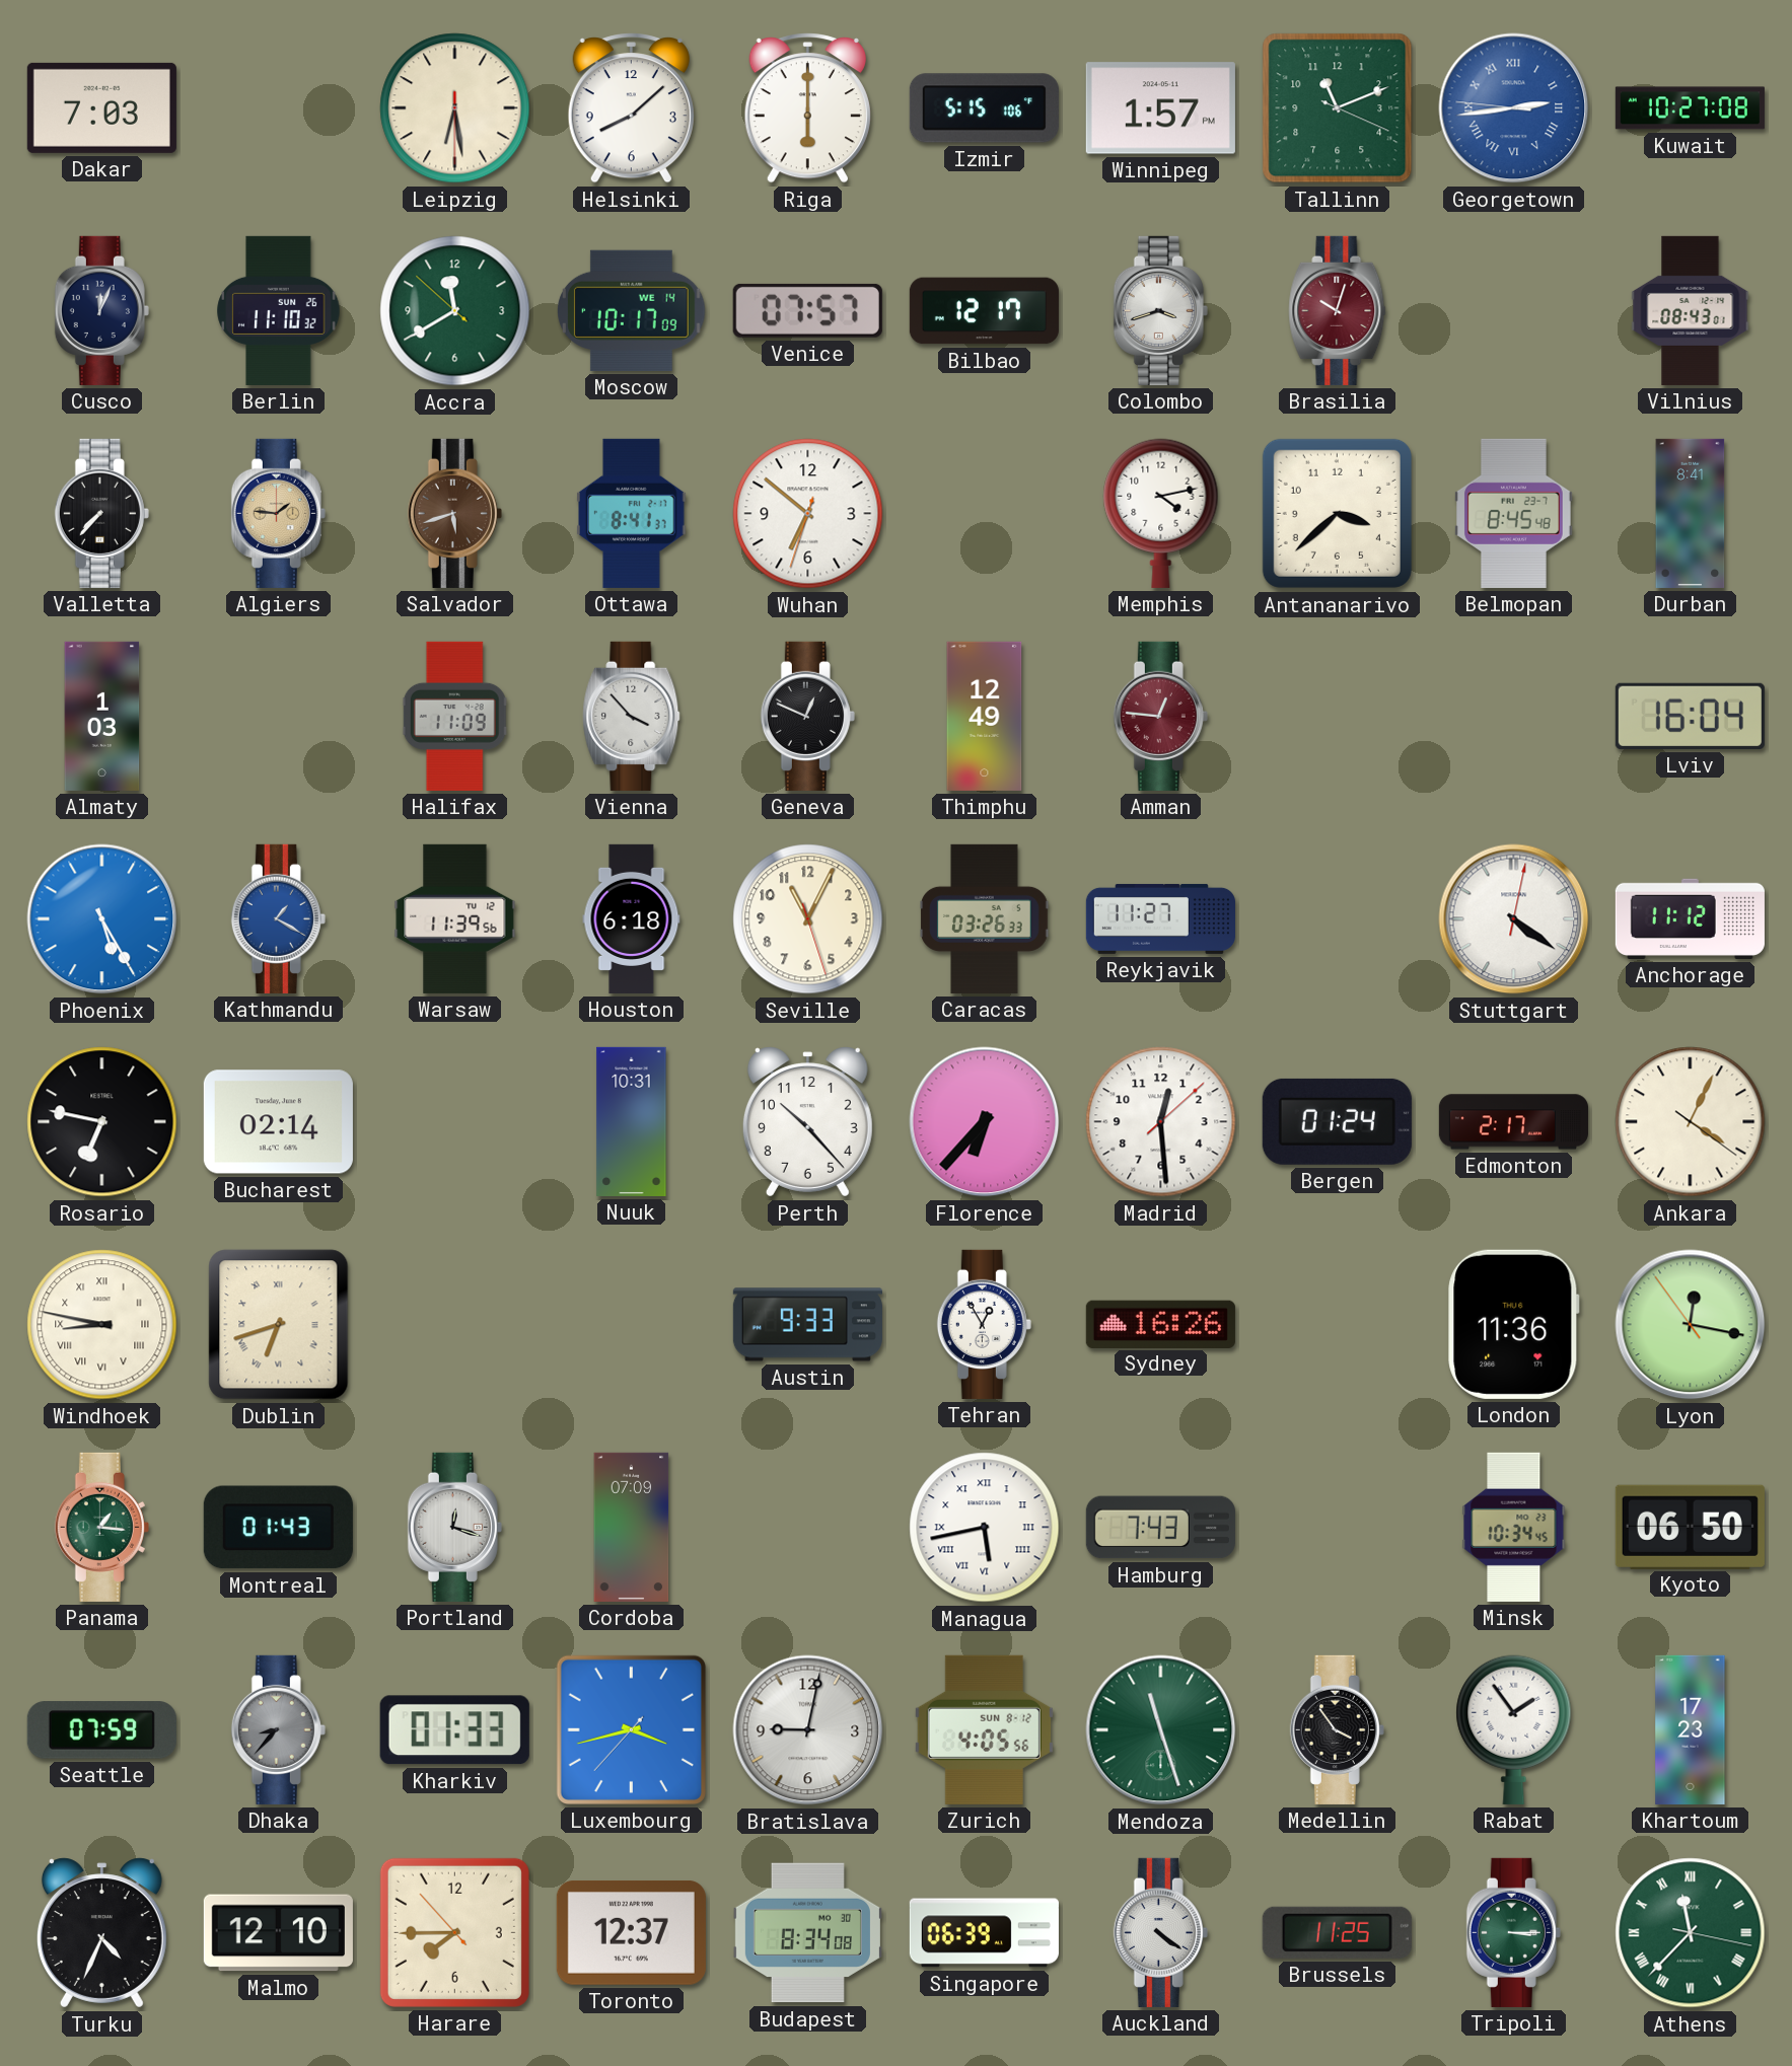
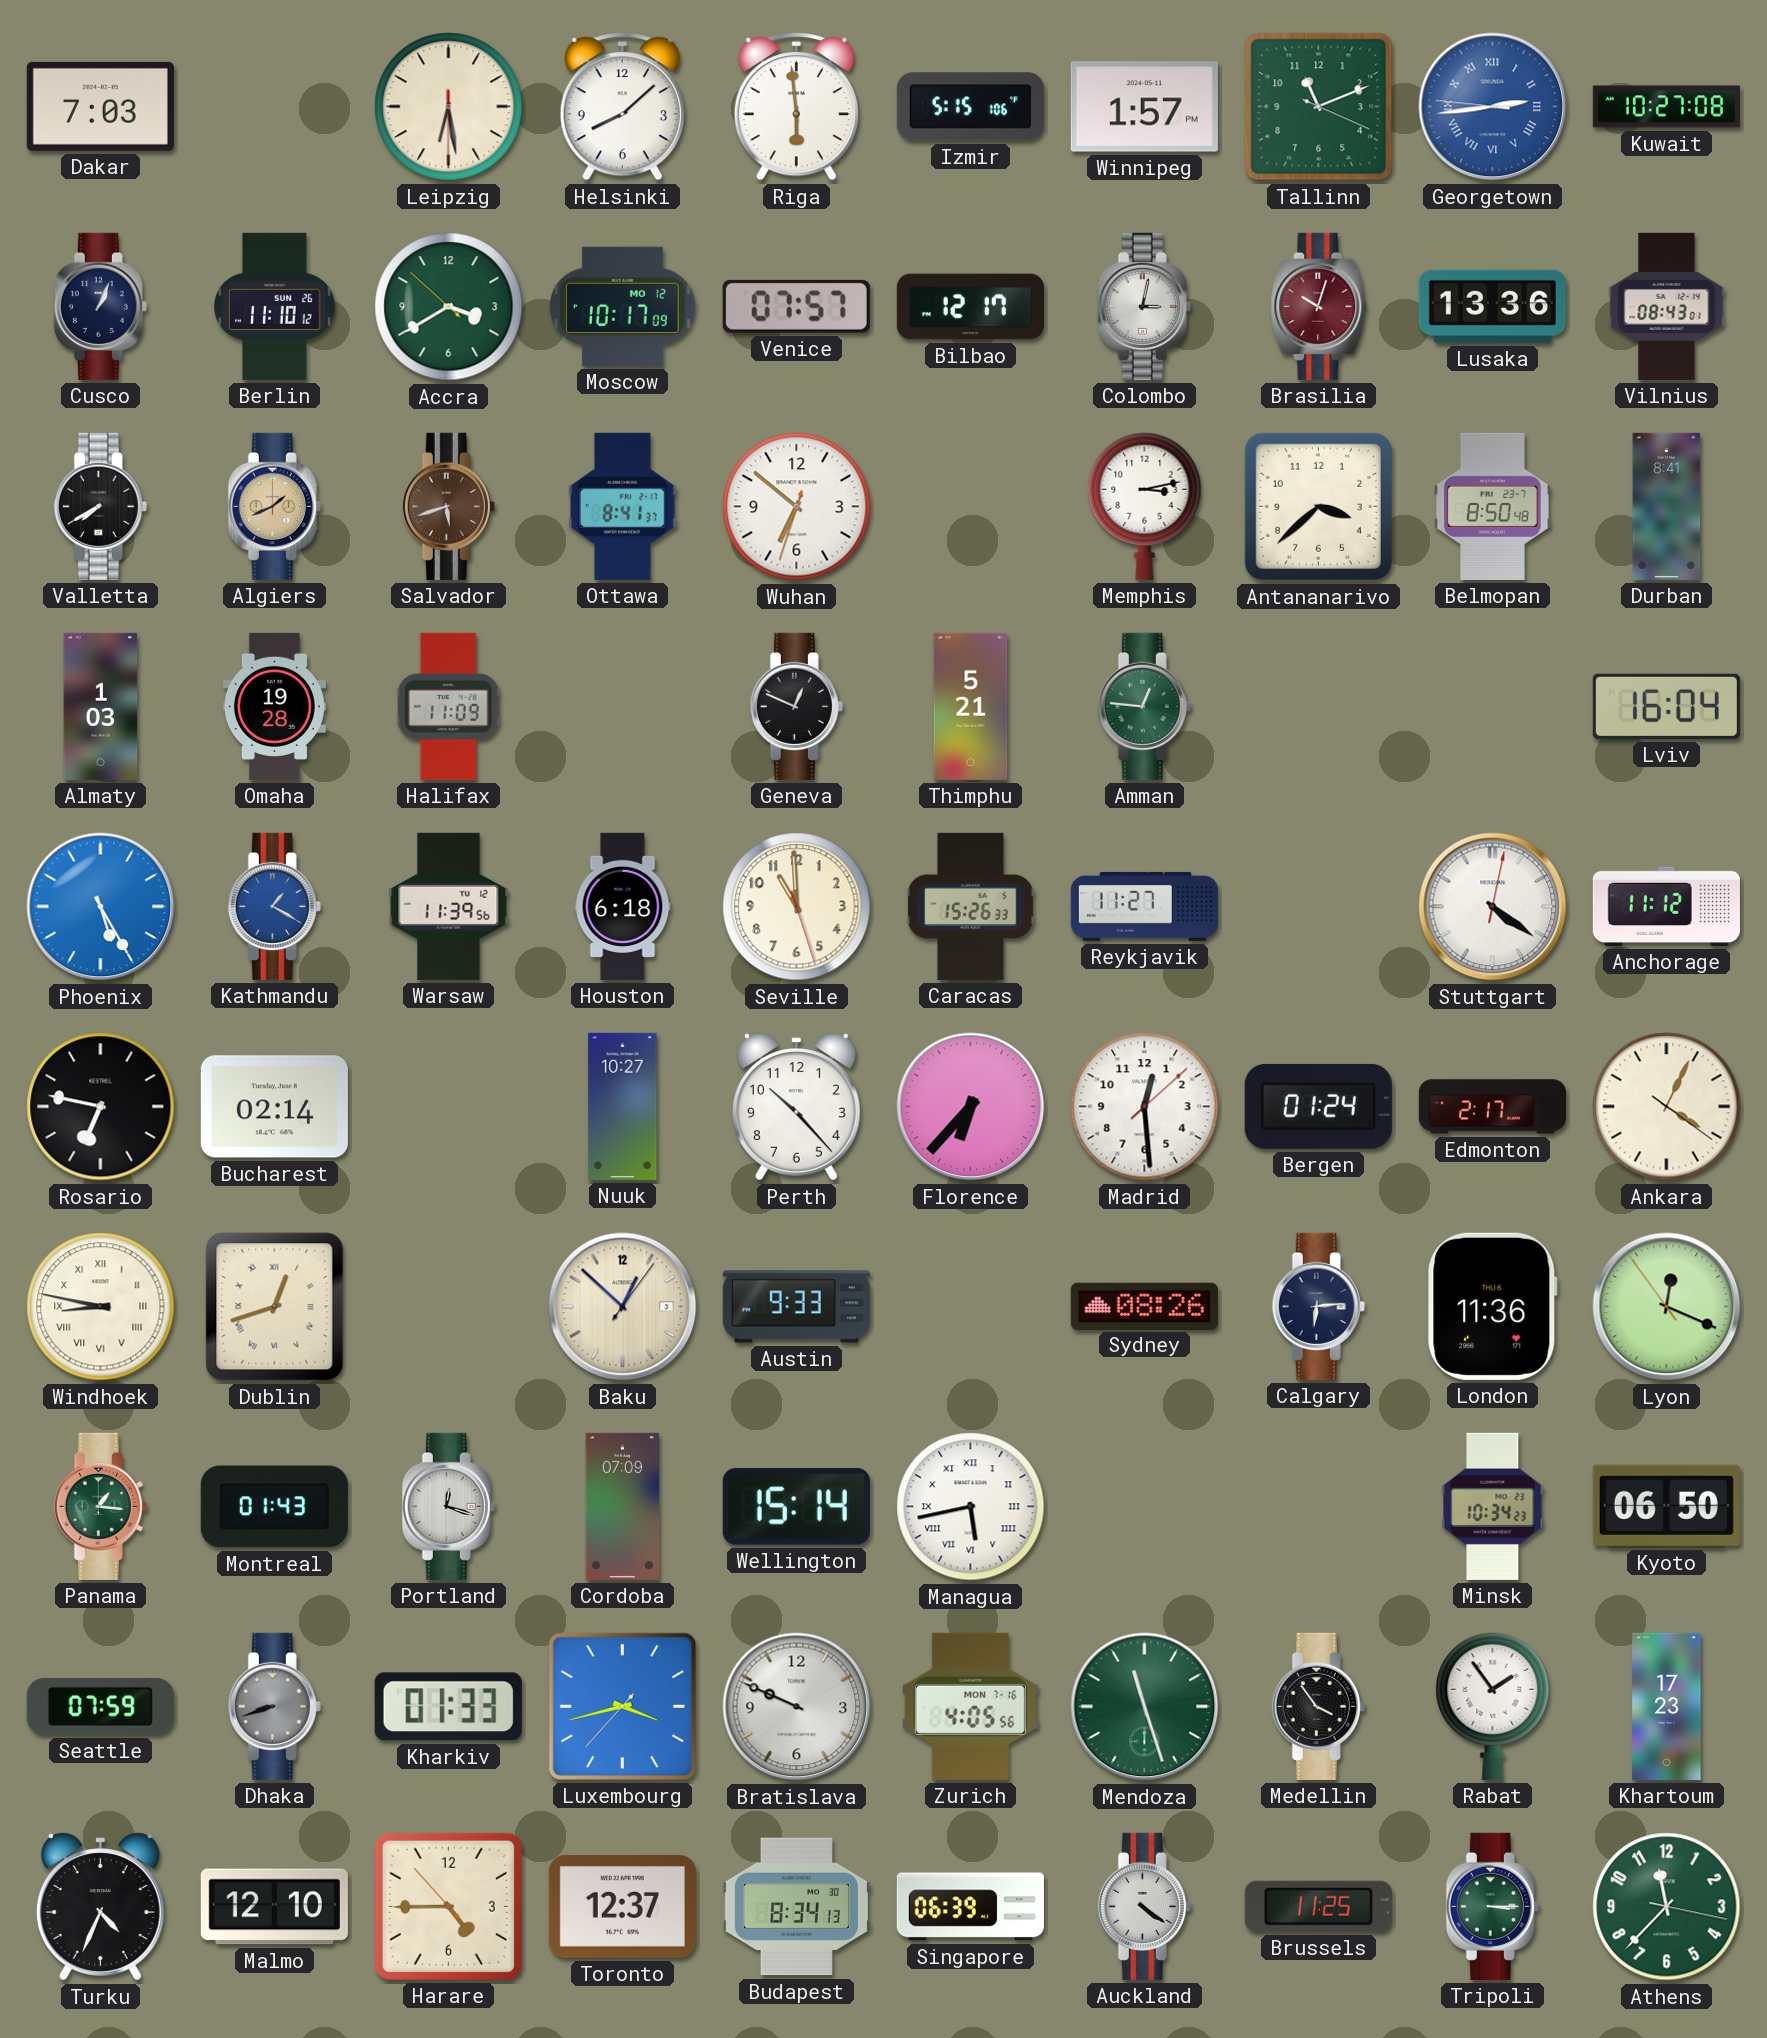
Riga: 6:00 -> 5:59
Cusco: 12:04 -> 1:04
Berlin: 11:10:32 -> 11:10:12
Accra: 11:39 -> 3:39
Moscow date: WE 14 -> MO 12
Colombo: 3:42 -> 3:02
Lusaka: none -> 13:36
Valletta: 7:37 -> 7:40
Algiers: 1:46 -> 1:41
Memphis: 4:13 -> 3:13
Belmopan: 8:45 -> 8:50
Omaha: none -> 19:28
Vienna: 3:53 -> none
Thimphu: 12:49 -> 5:21
Amman dial: burgundy -> green
Seville: 11:04 -> 10:59
Caracas: 03:26 -> 15:26
Nuuk: 10:31 -> 10:27
Dublin: 6:42 -> 12:42
Baku: none -> 12:52
Tehran: 12:55 -> none
Sydney: 16:26 -> 08:26
Calgary: none -> 6:14
Lyon: 12:16 -> 12:18
Wellington: none -> 15:14
Hamburg: 7:43 -> none
Minsk: 10:34:45 -> 10:34:23
Dhaka: 8:37 -> 8:42
Bratislava: 9:02 -> 9:49
Zurich date: SUN 8-12 -> MON 7-16
Harare: 7:44 -> 4:44
Budapest: 8:34:08 -> 8:34:13
Athens numerals: Roman -> Arabic
